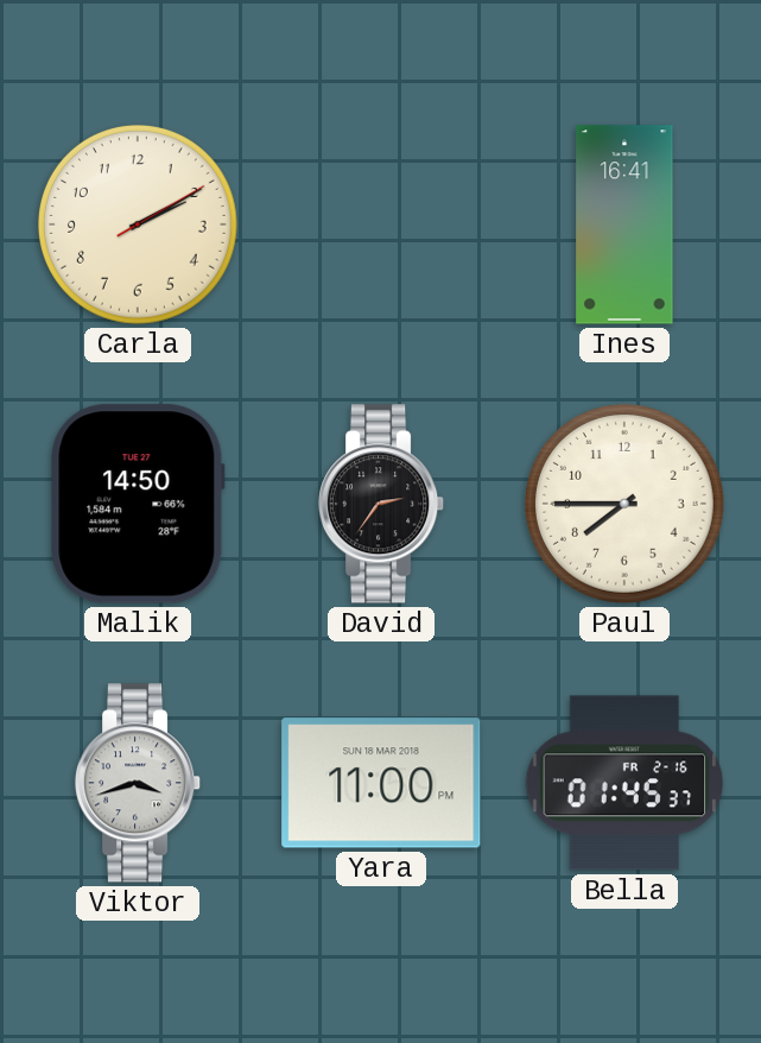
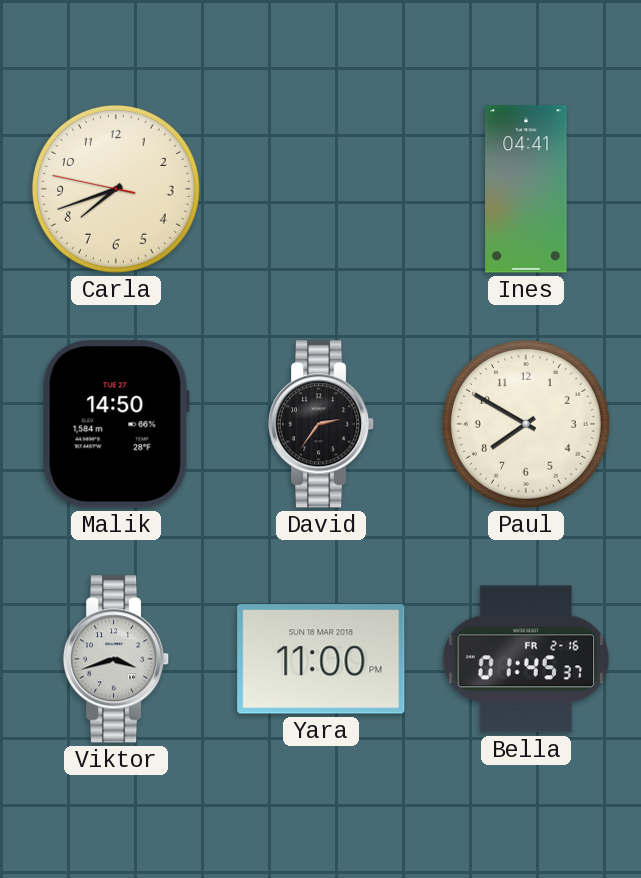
Carla: 2:10 -> 7:41
Ines: 16:41 -> 04:41
Paul: 7:45 -> 7:50
